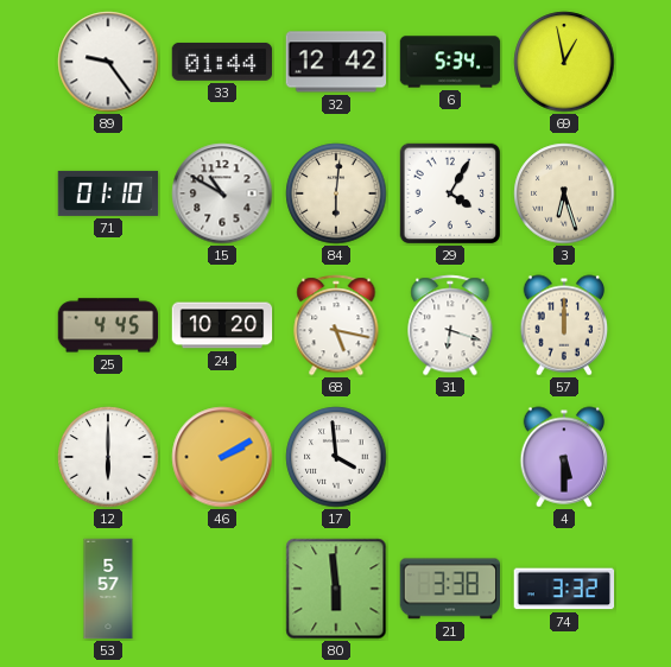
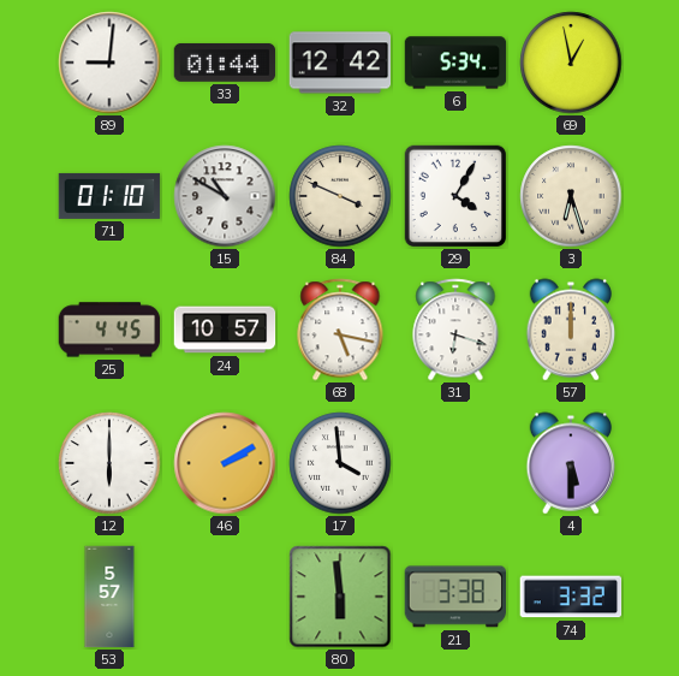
89: 9:24 -> 9:01
84: 6:01 -> 3:49
24: 10:20 -> 10:57
